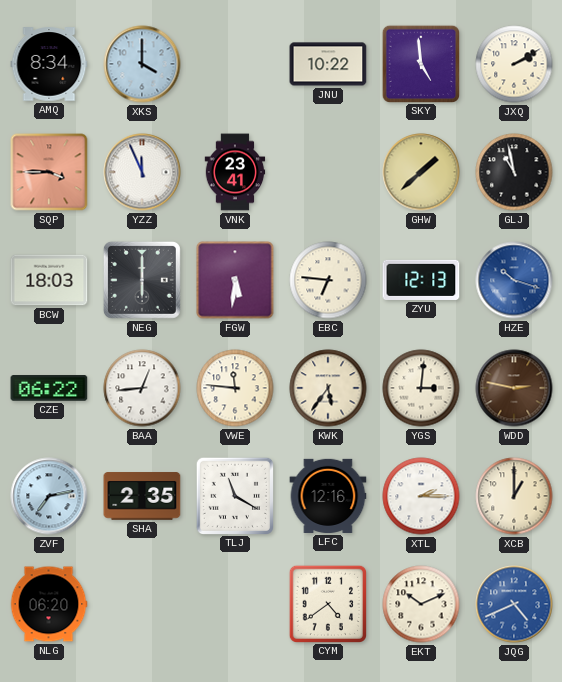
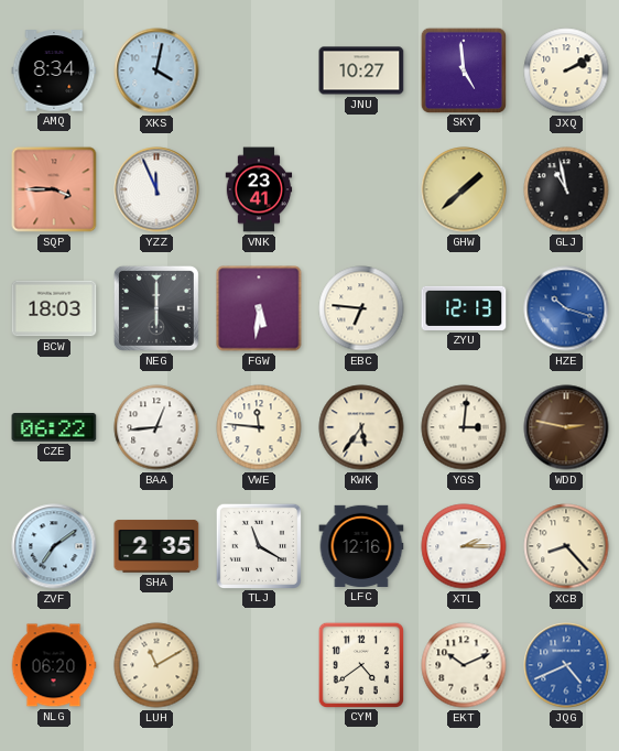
XKS: 4:00 -> 4:02
JNU: 10:22 -> 10:27
ZVF: 7:13 -> 7:09
XCB: 1:00 -> 8:23
LUH: none -> 11:10
